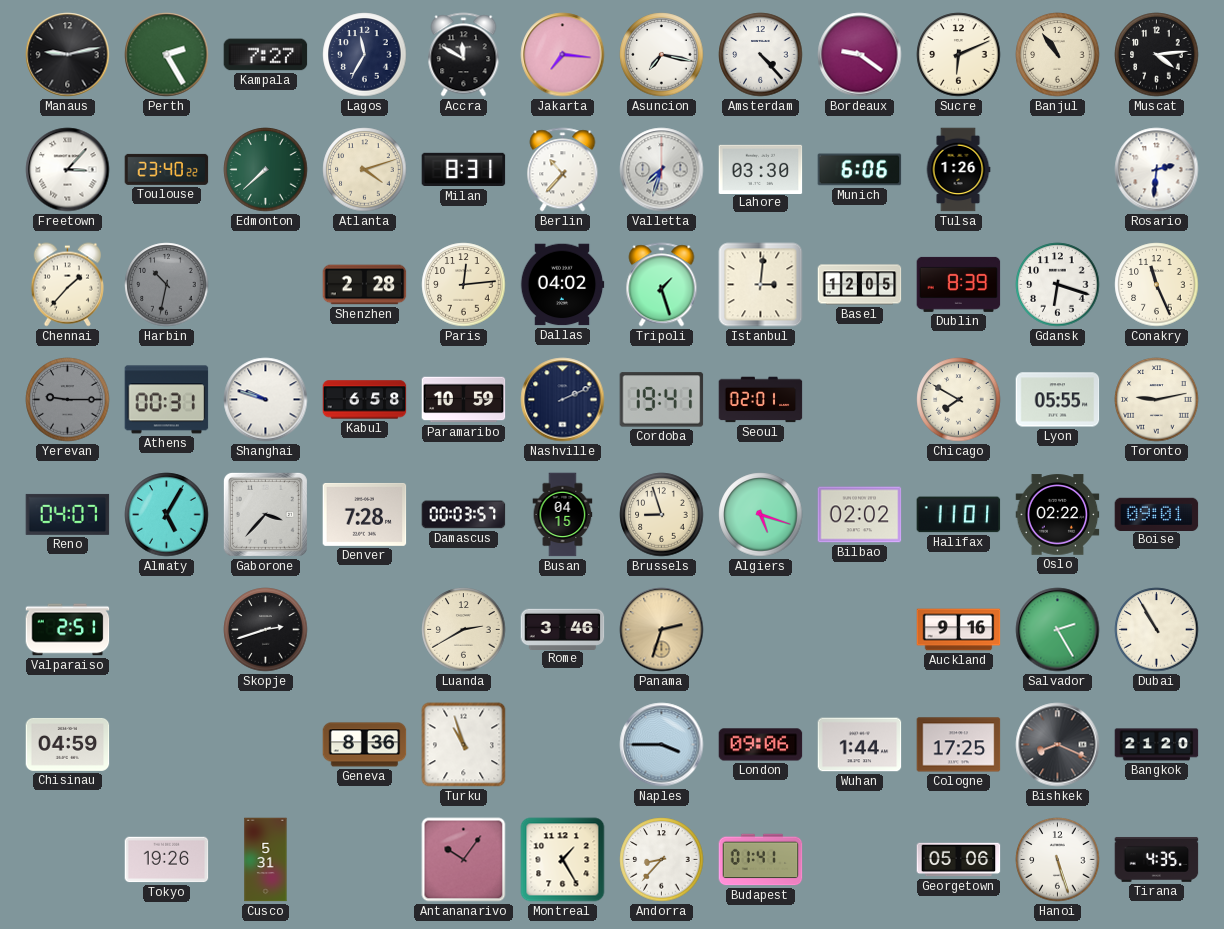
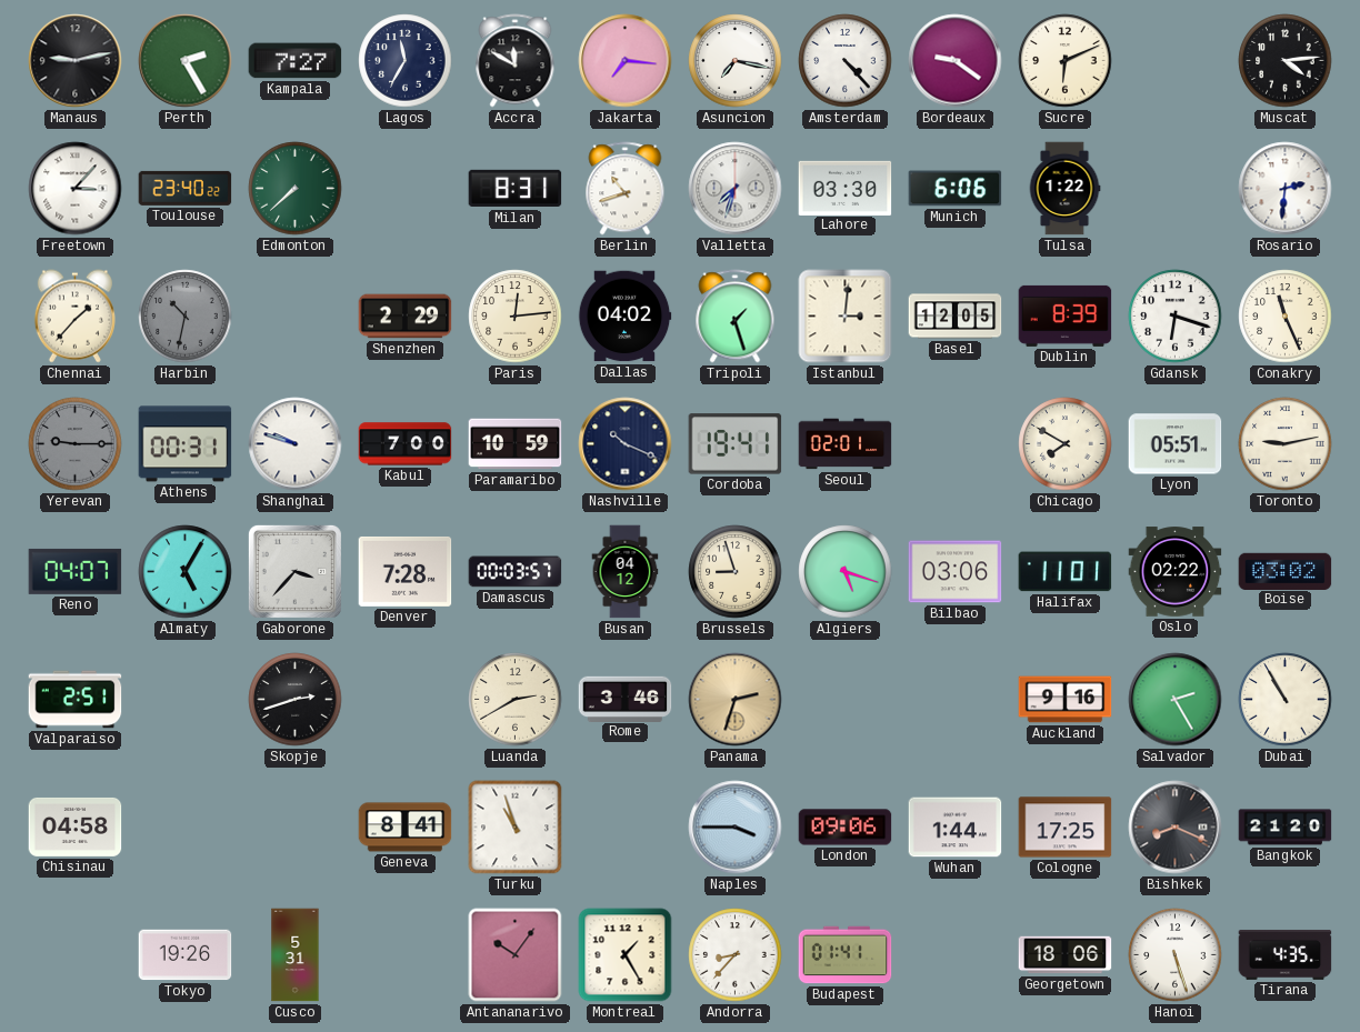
Banjul: 10:54 -> none
Atlanta: 4:12 -> none
Berlin: 10:37 -> 10:42
Tulsa: 1:26 -> 1:22
Shenzhen: 2:28 -> 2:29
Kabul: 6:58 -> 7:00
Nashville: 2:11 -> 10:19
Lyon: 05:55 -> 05:51
Busan: 04:15 -> 04:12
Bilbao: 02:02 -> 03:06
Boise: 09:01 -> 03:02
Chisinau: 04:59 -> 04:58
Geneva: 8:36 -> 8:41
Georgetown: 05:06 -> 18:06
